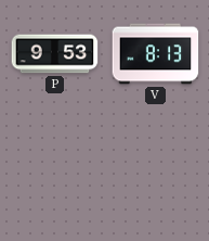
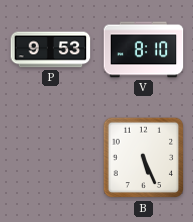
V: 8:13 -> 8:10
B: none -> 5:26
